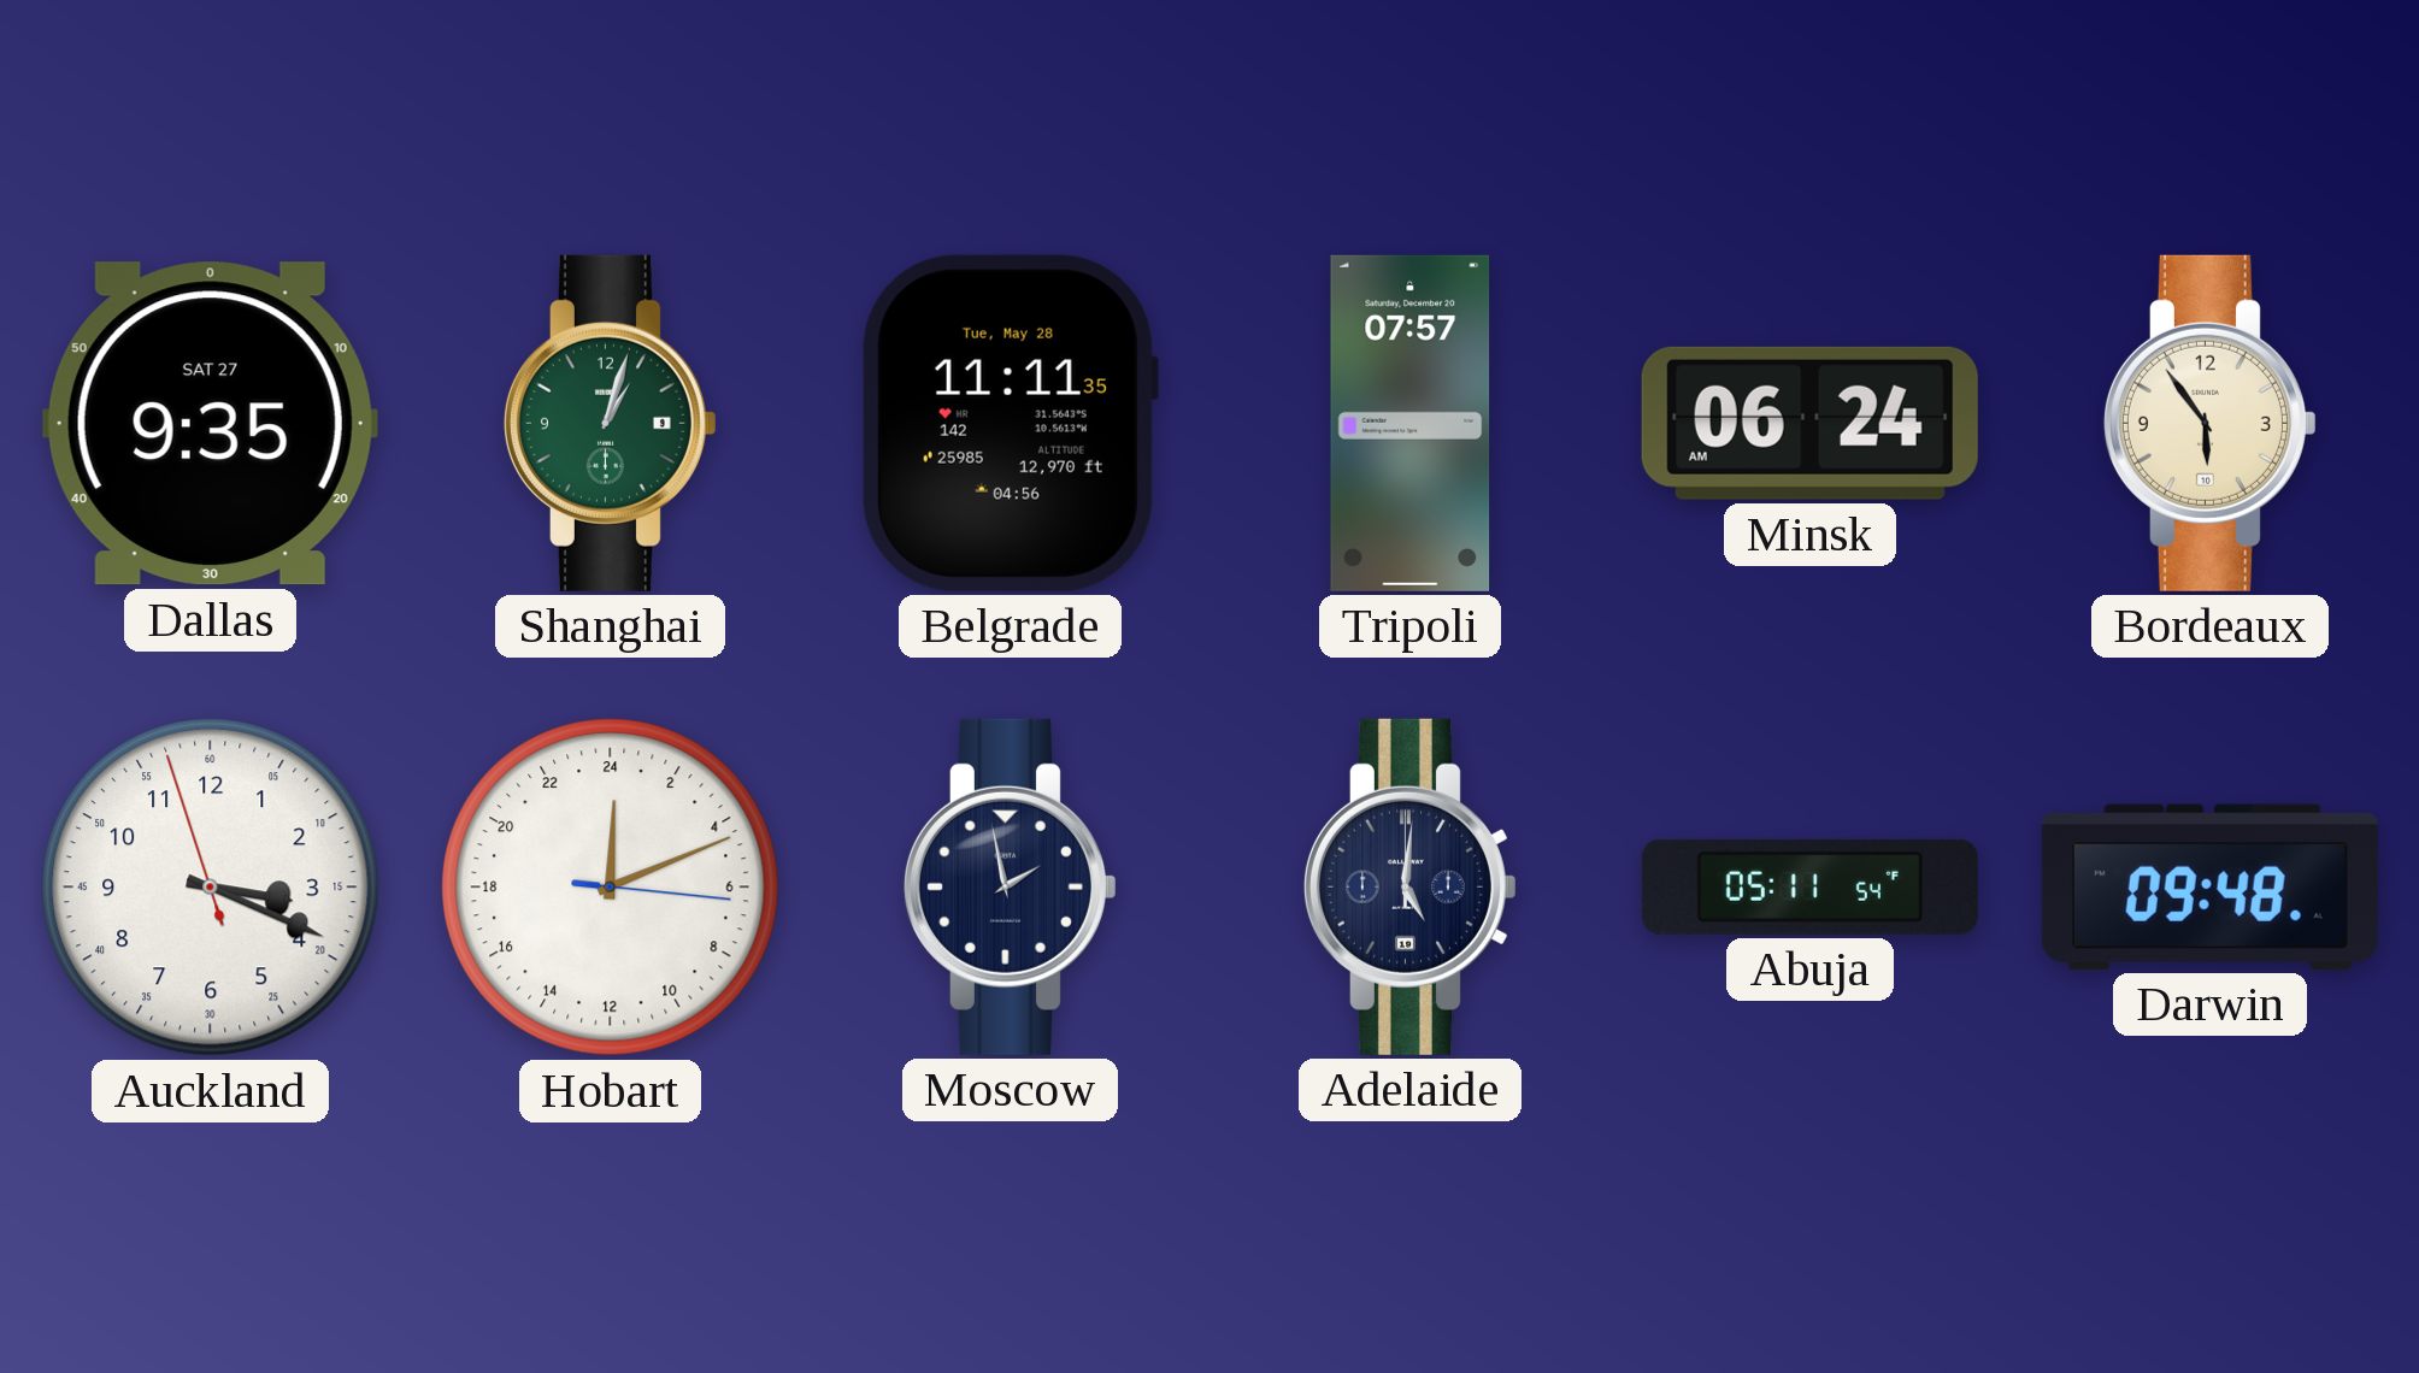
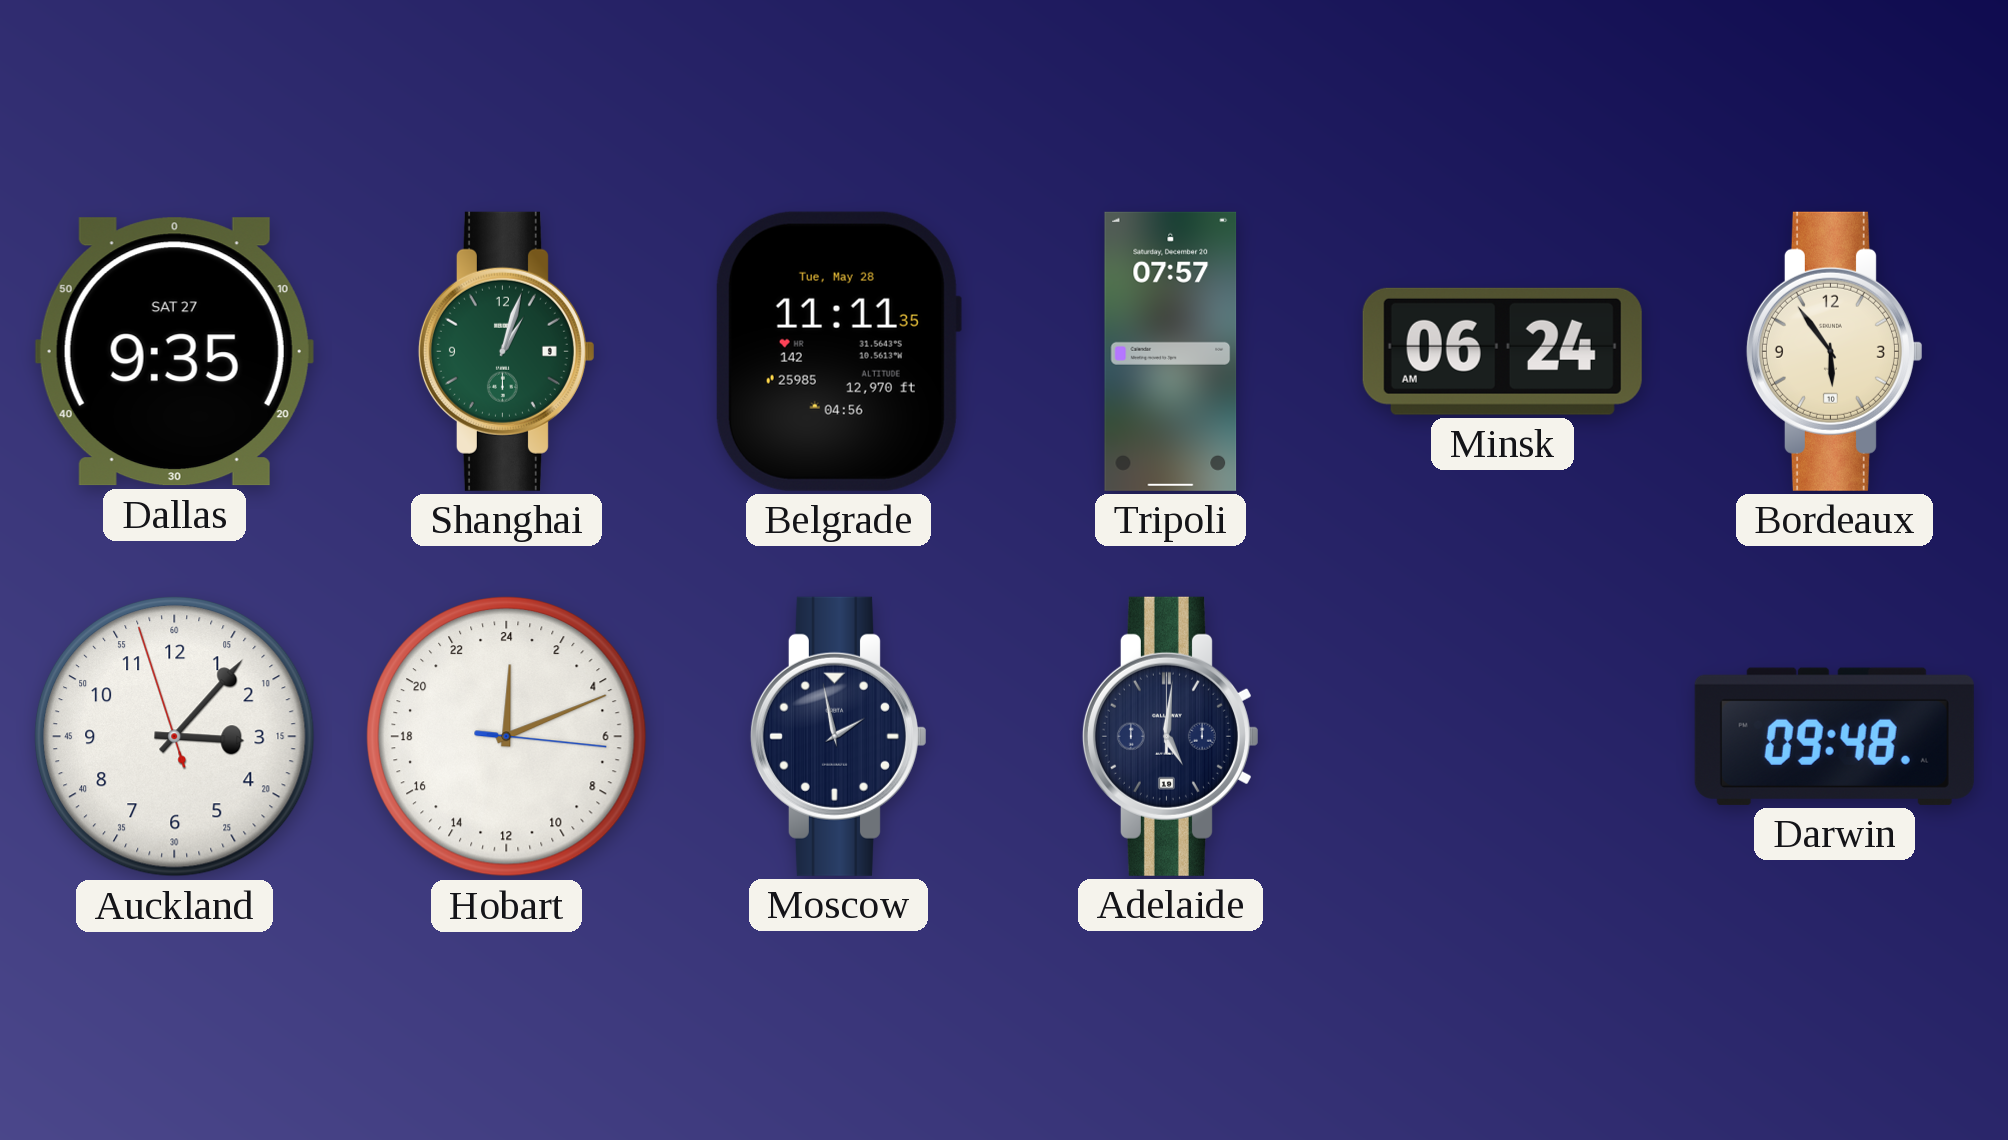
Auckland: 3:18 -> 3:06
Abuja: 05:11 -> none
